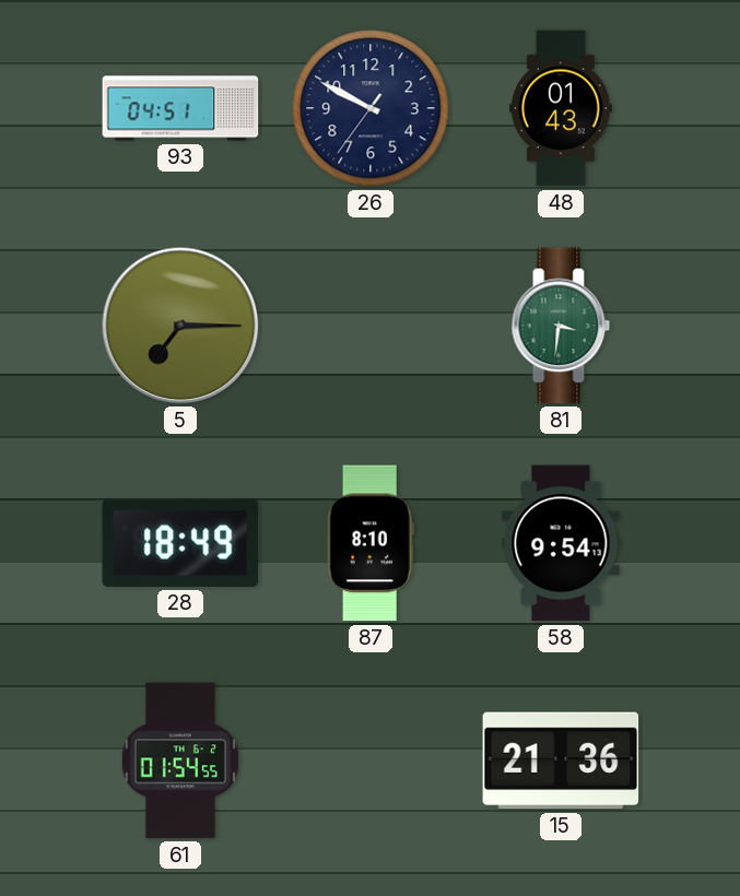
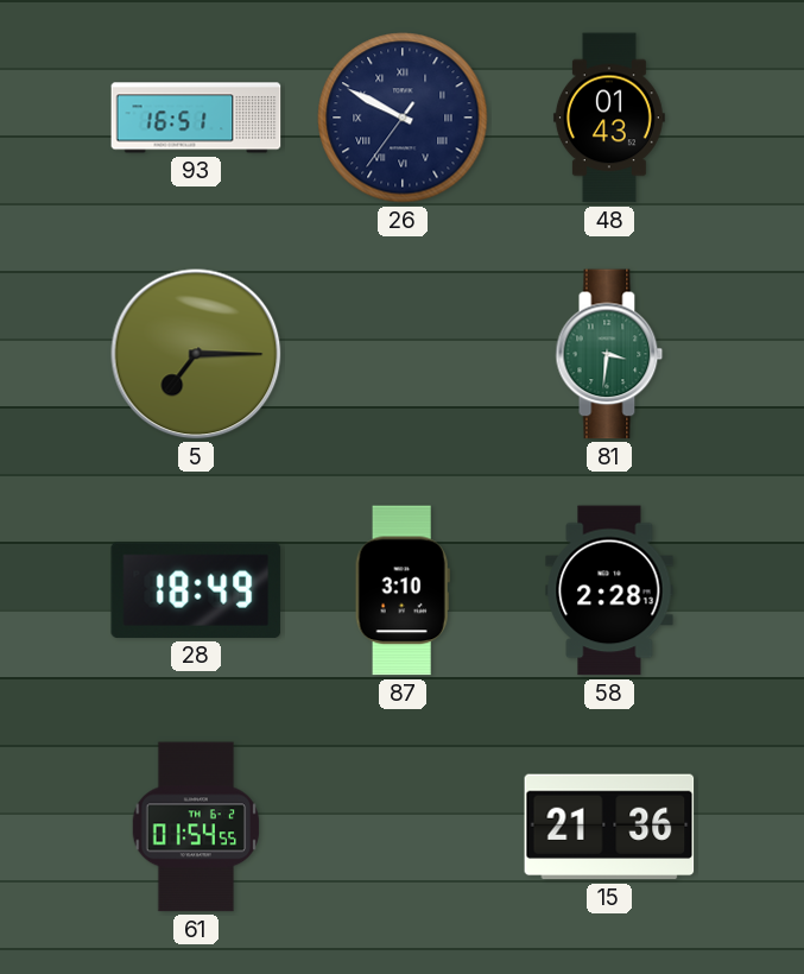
93: 04:51 -> 16:51
26 numerals: Arabic -> Roman
87: 8:10 -> 3:10
58: 9:54 -> 2:28
